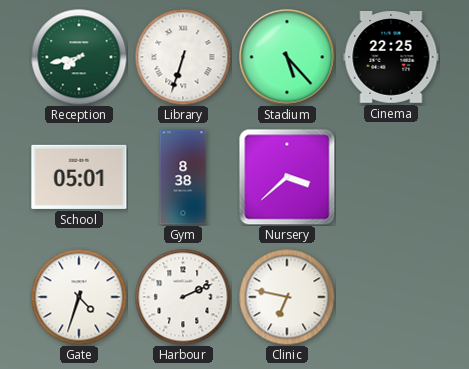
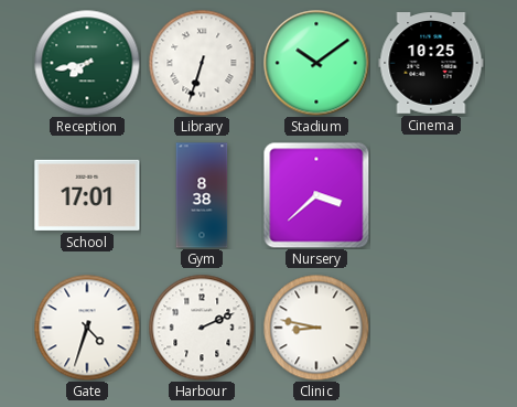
Stadium: 5:23 -> 10:09
Cinema: 22:25 -> 10:25
School: 05:01 -> 17:01
Clinic: 6:47 -> 8:47
